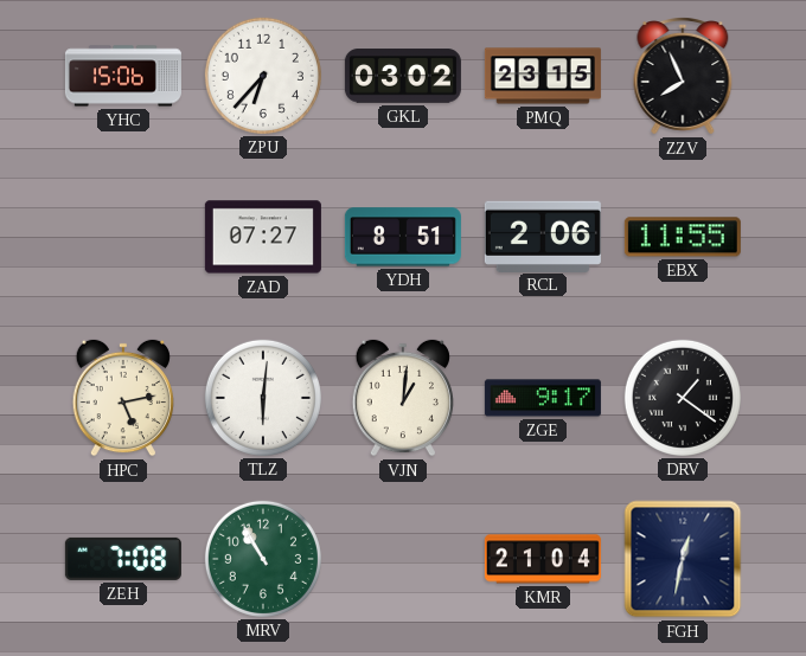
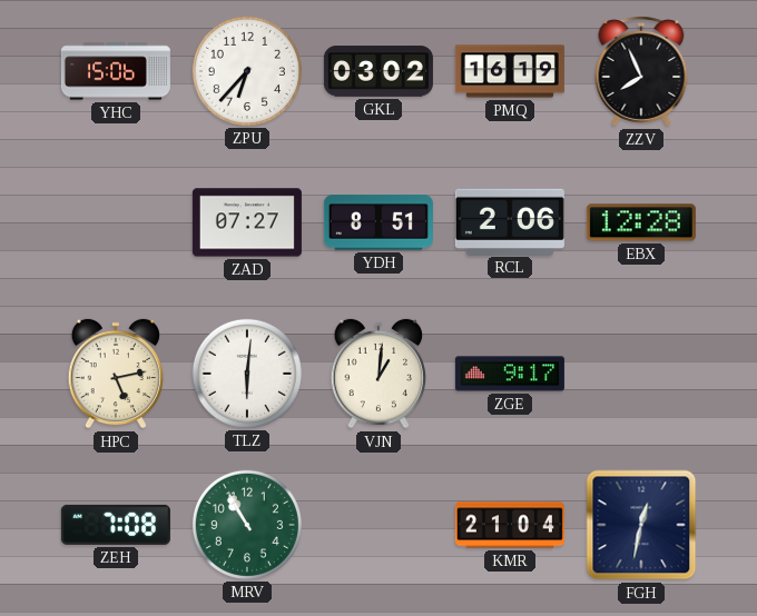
PMQ: 23:15 -> 16:19
EBX: 11:55 -> 12:28
DRV: 1:21 -> none
